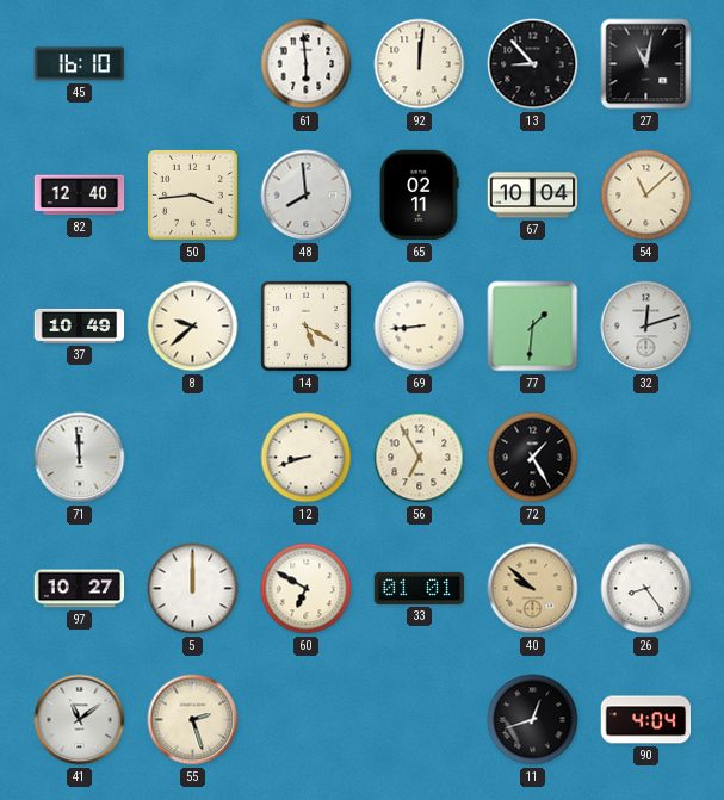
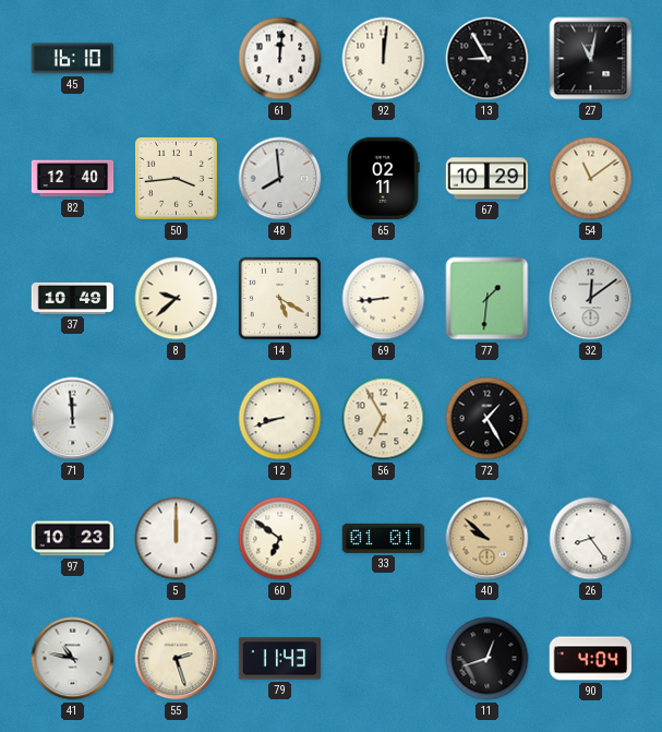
61: 5:59 -> 12:01
13: 8:53 -> 8:55
67: 10:04 -> 10:29
54: 11:08 -> 11:09
32: 12:12 -> 12:09
97: 10:27 -> 10:23
60: 6:50 -> 6:51
41: 11:09 -> 10:47
79: none -> 11:43
